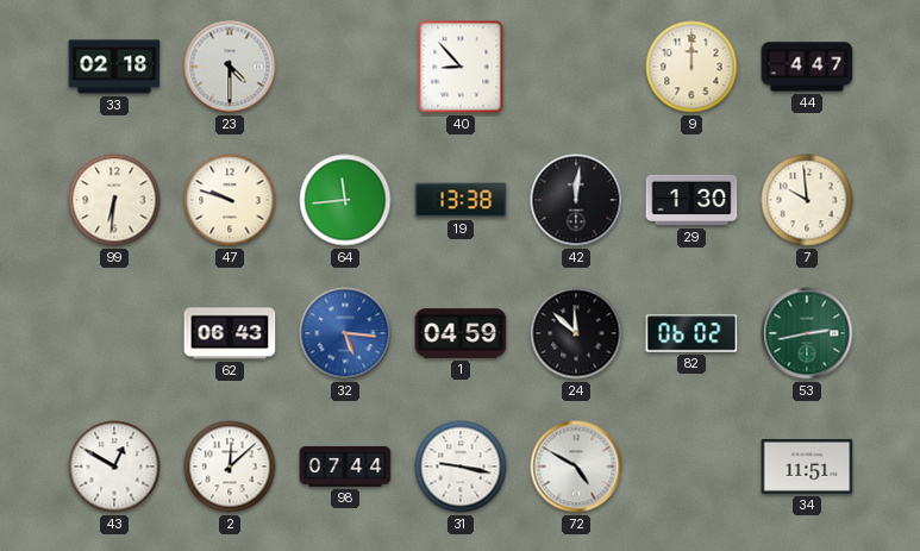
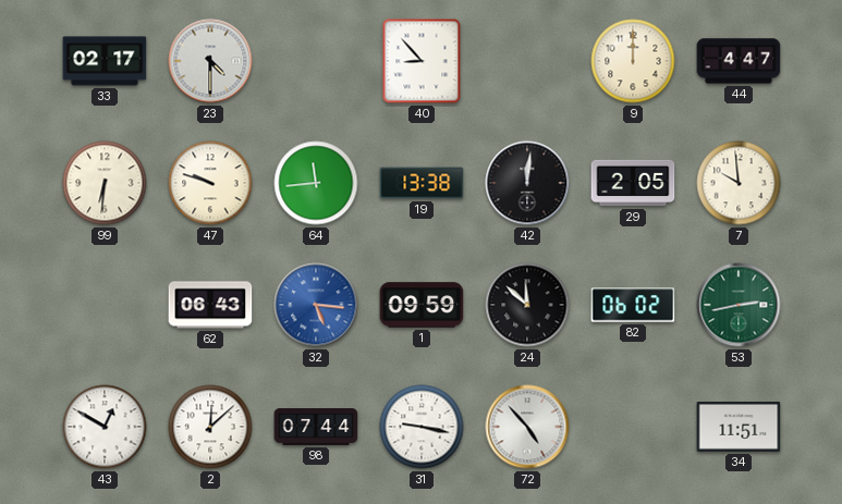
33: 02:18 -> 02:17
29: 1:30 -> 2:05
1: 04:59 -> 09:59
72: 4:50 -> 4:53
